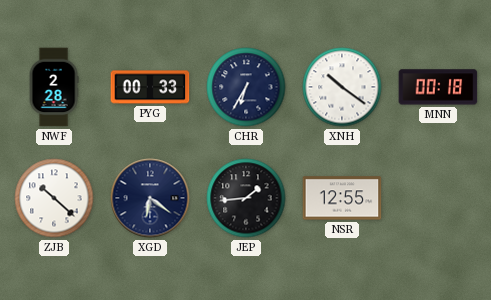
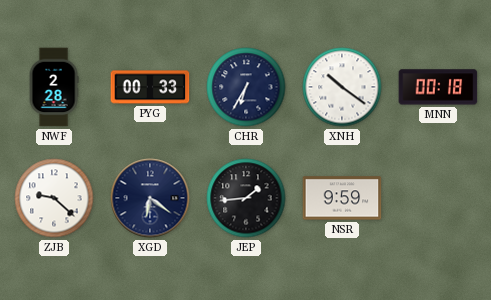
ZJB: 10:22 -> 9:22
NSR: 12:55 -> 9:59
